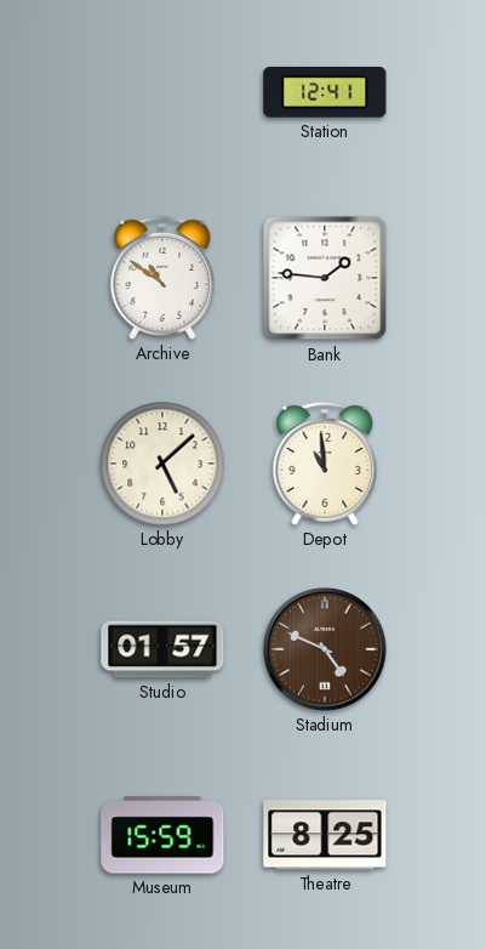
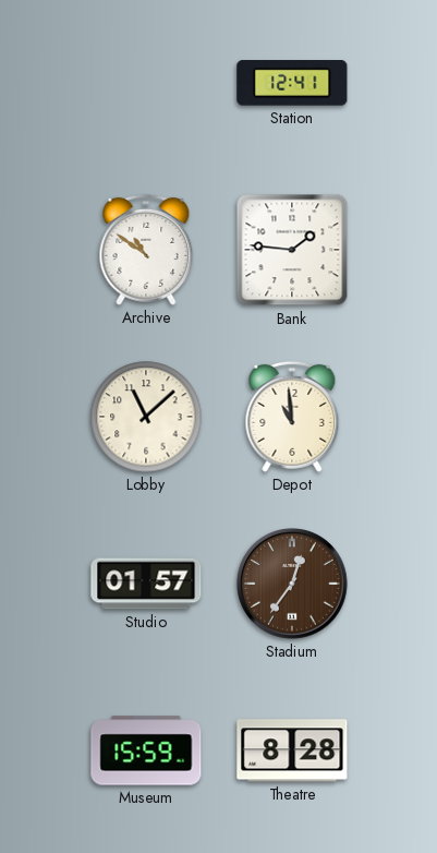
Lobby: 5:08 -> 11:08
Stadium: 4:49 -> 12:36
Theatre: 8:25 -> 8:28
